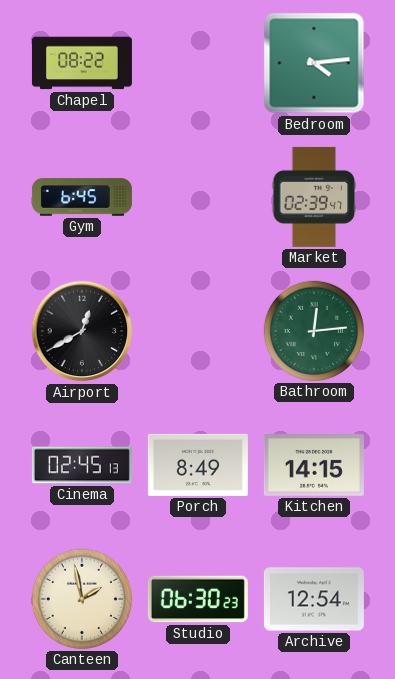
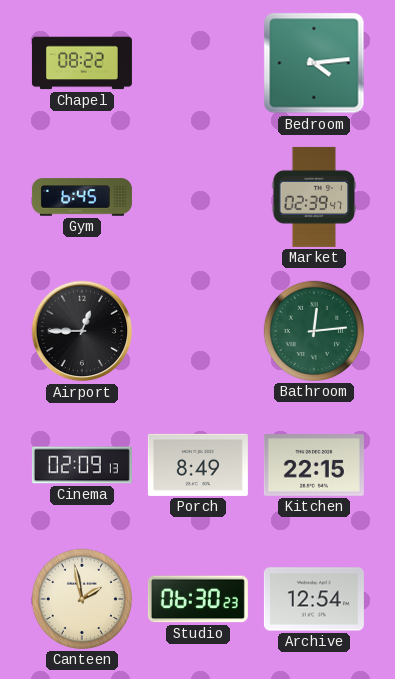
Airport: 12:40 -> 12:45
Cinema: 02:45 -> 02:09
Kitchen: 14:15 -> 22:15
